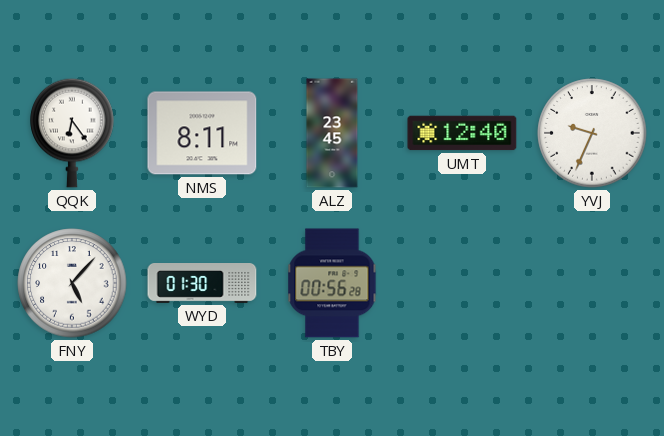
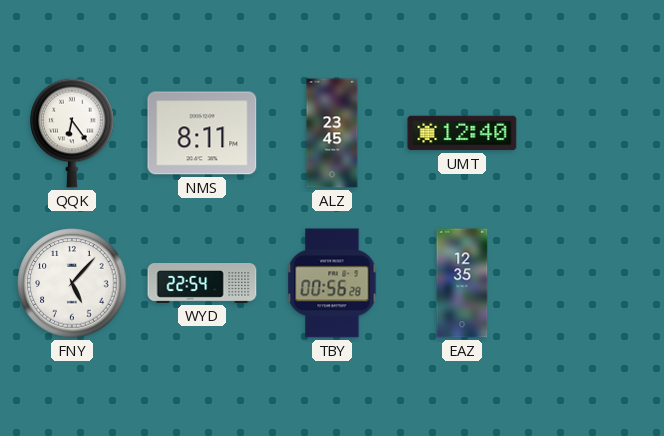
YVJ: 9:34 -> none
WYD: 01:30 -> 22:54
EAZ: none -> 12:35
